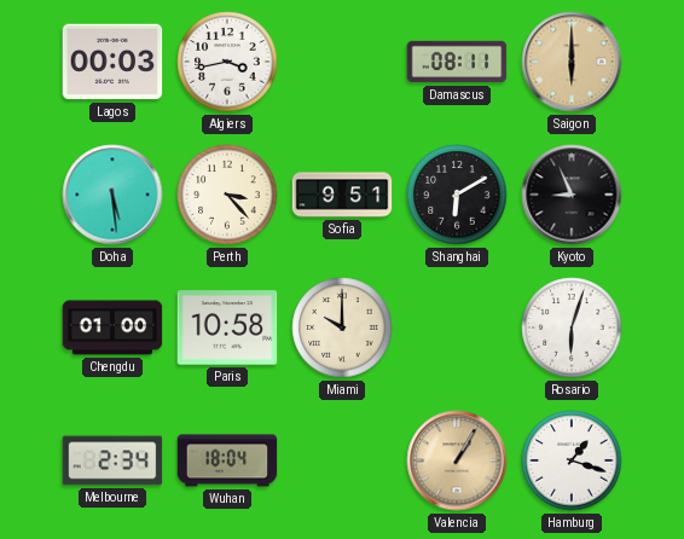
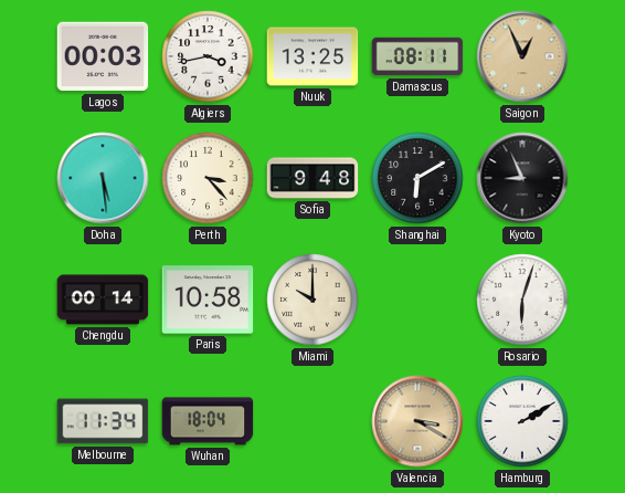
Nuuk: none -> 13:25
Saigon: 6:00 -> 12:56
Sofia: 9:51 -> 9:48
Chengdu: 01:00 -> 00:14
Melbourne: 2:34 -> 11:34
Valencia: 1:05 -> 3:20
Hamburg: 1:18 -> 2:10
